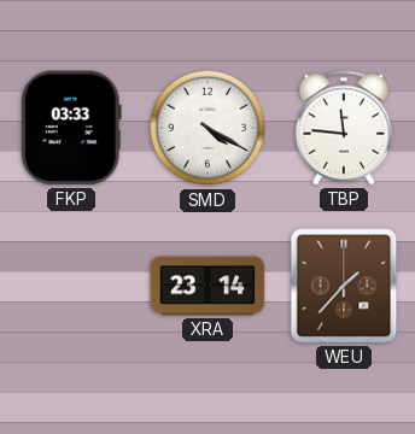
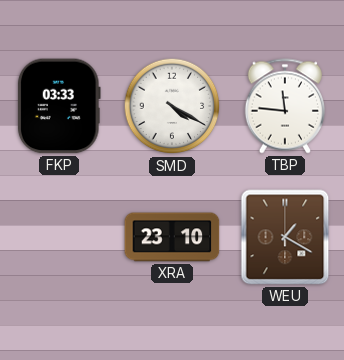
XRA: 23:14 -> 23:10
WEU: 1:37 -> 1:20
